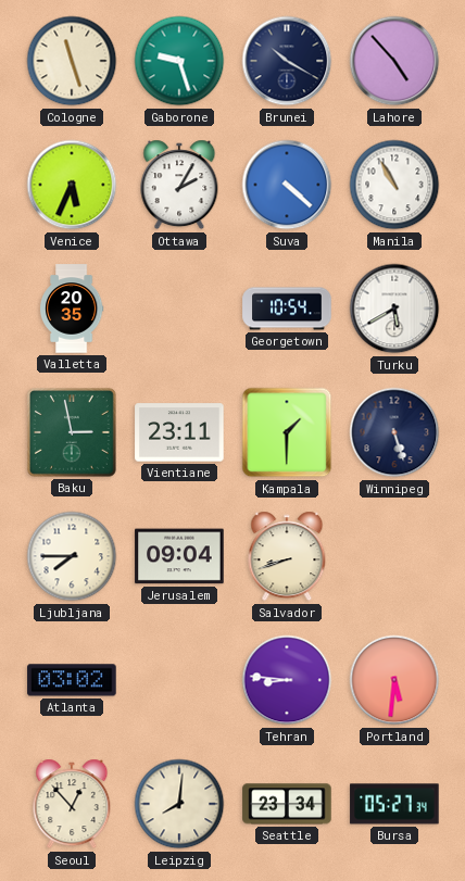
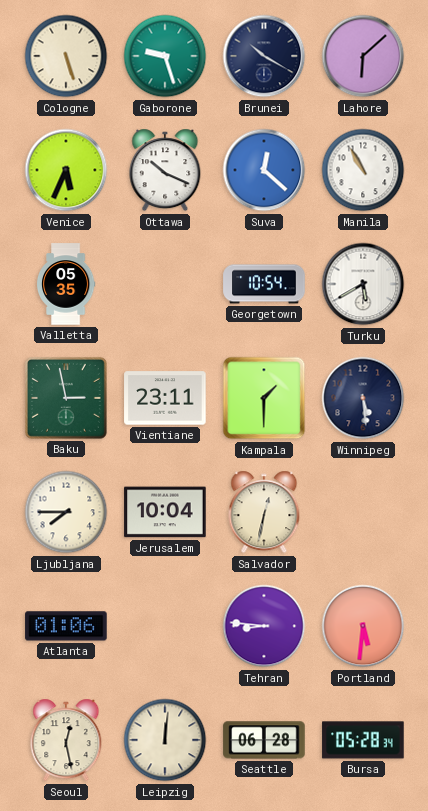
Cologne: 11:27 -> 5:27
Lahore: 4:53 -> 6:08
Ottawa: 2:05 -> 10:19
Suva: 4:22 -> 12:22
Valletta: 20:35 -> 05:35
Winnipeg: 5:27 -> 5:29
Jerusalem: 09:04 -> 10:04
Salvador: 8:42 -> 12:32
Atlanta: 03:02 -> 01:06
Seoul: 12:53 -> 12:28
Leipzig: 8:01 -> 12:01
Seattle: 23:34 -> 06:28
Bursa: 05:27 -> 05:28
